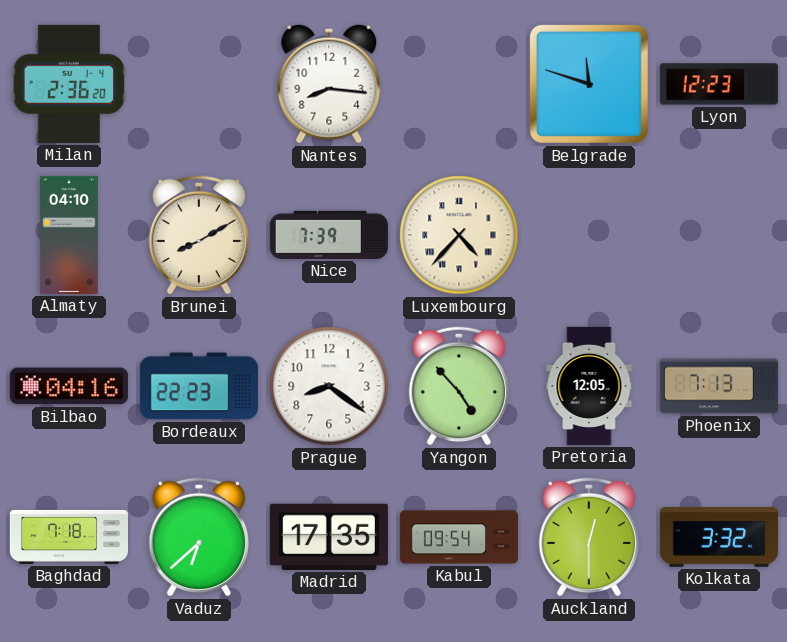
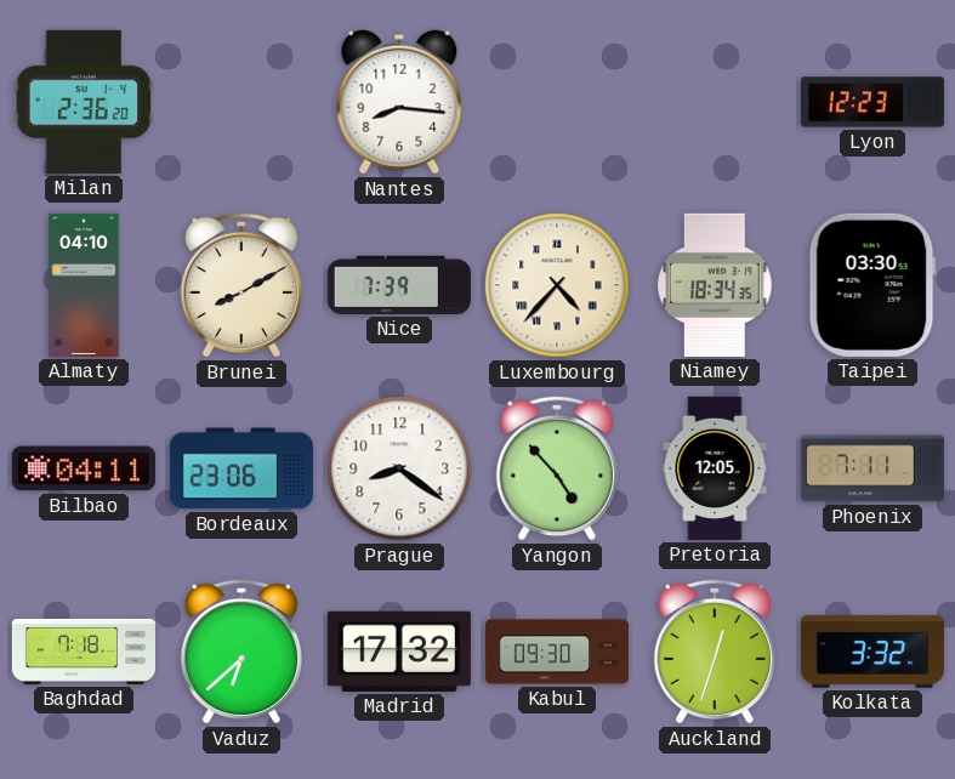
Belgrade: 11:48 -> none
Niamey: none -> 18:34
Taipei: none -> 03:30
Bilbao: 04:16 -> 04:11
Bordeaux: 22:23 -> 23:06
Phoenix: 7:13 -> 7:11
Madrid: 17:35 -> 17:32
Kabul: 09:54 -> 09:30
Auckland: 12:30 -> 12:33
